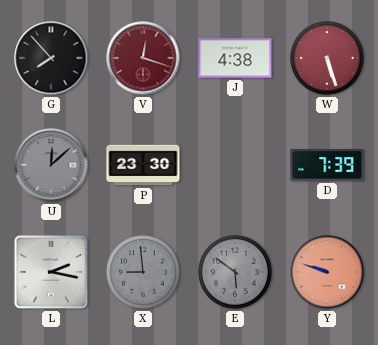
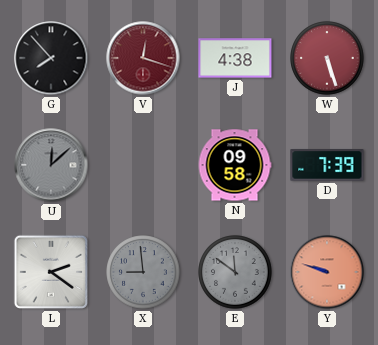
P: 23:30 -> none
N: none -> 09:58
L: 2:17 -> 2:21
E: 5:51 -> 11:51
